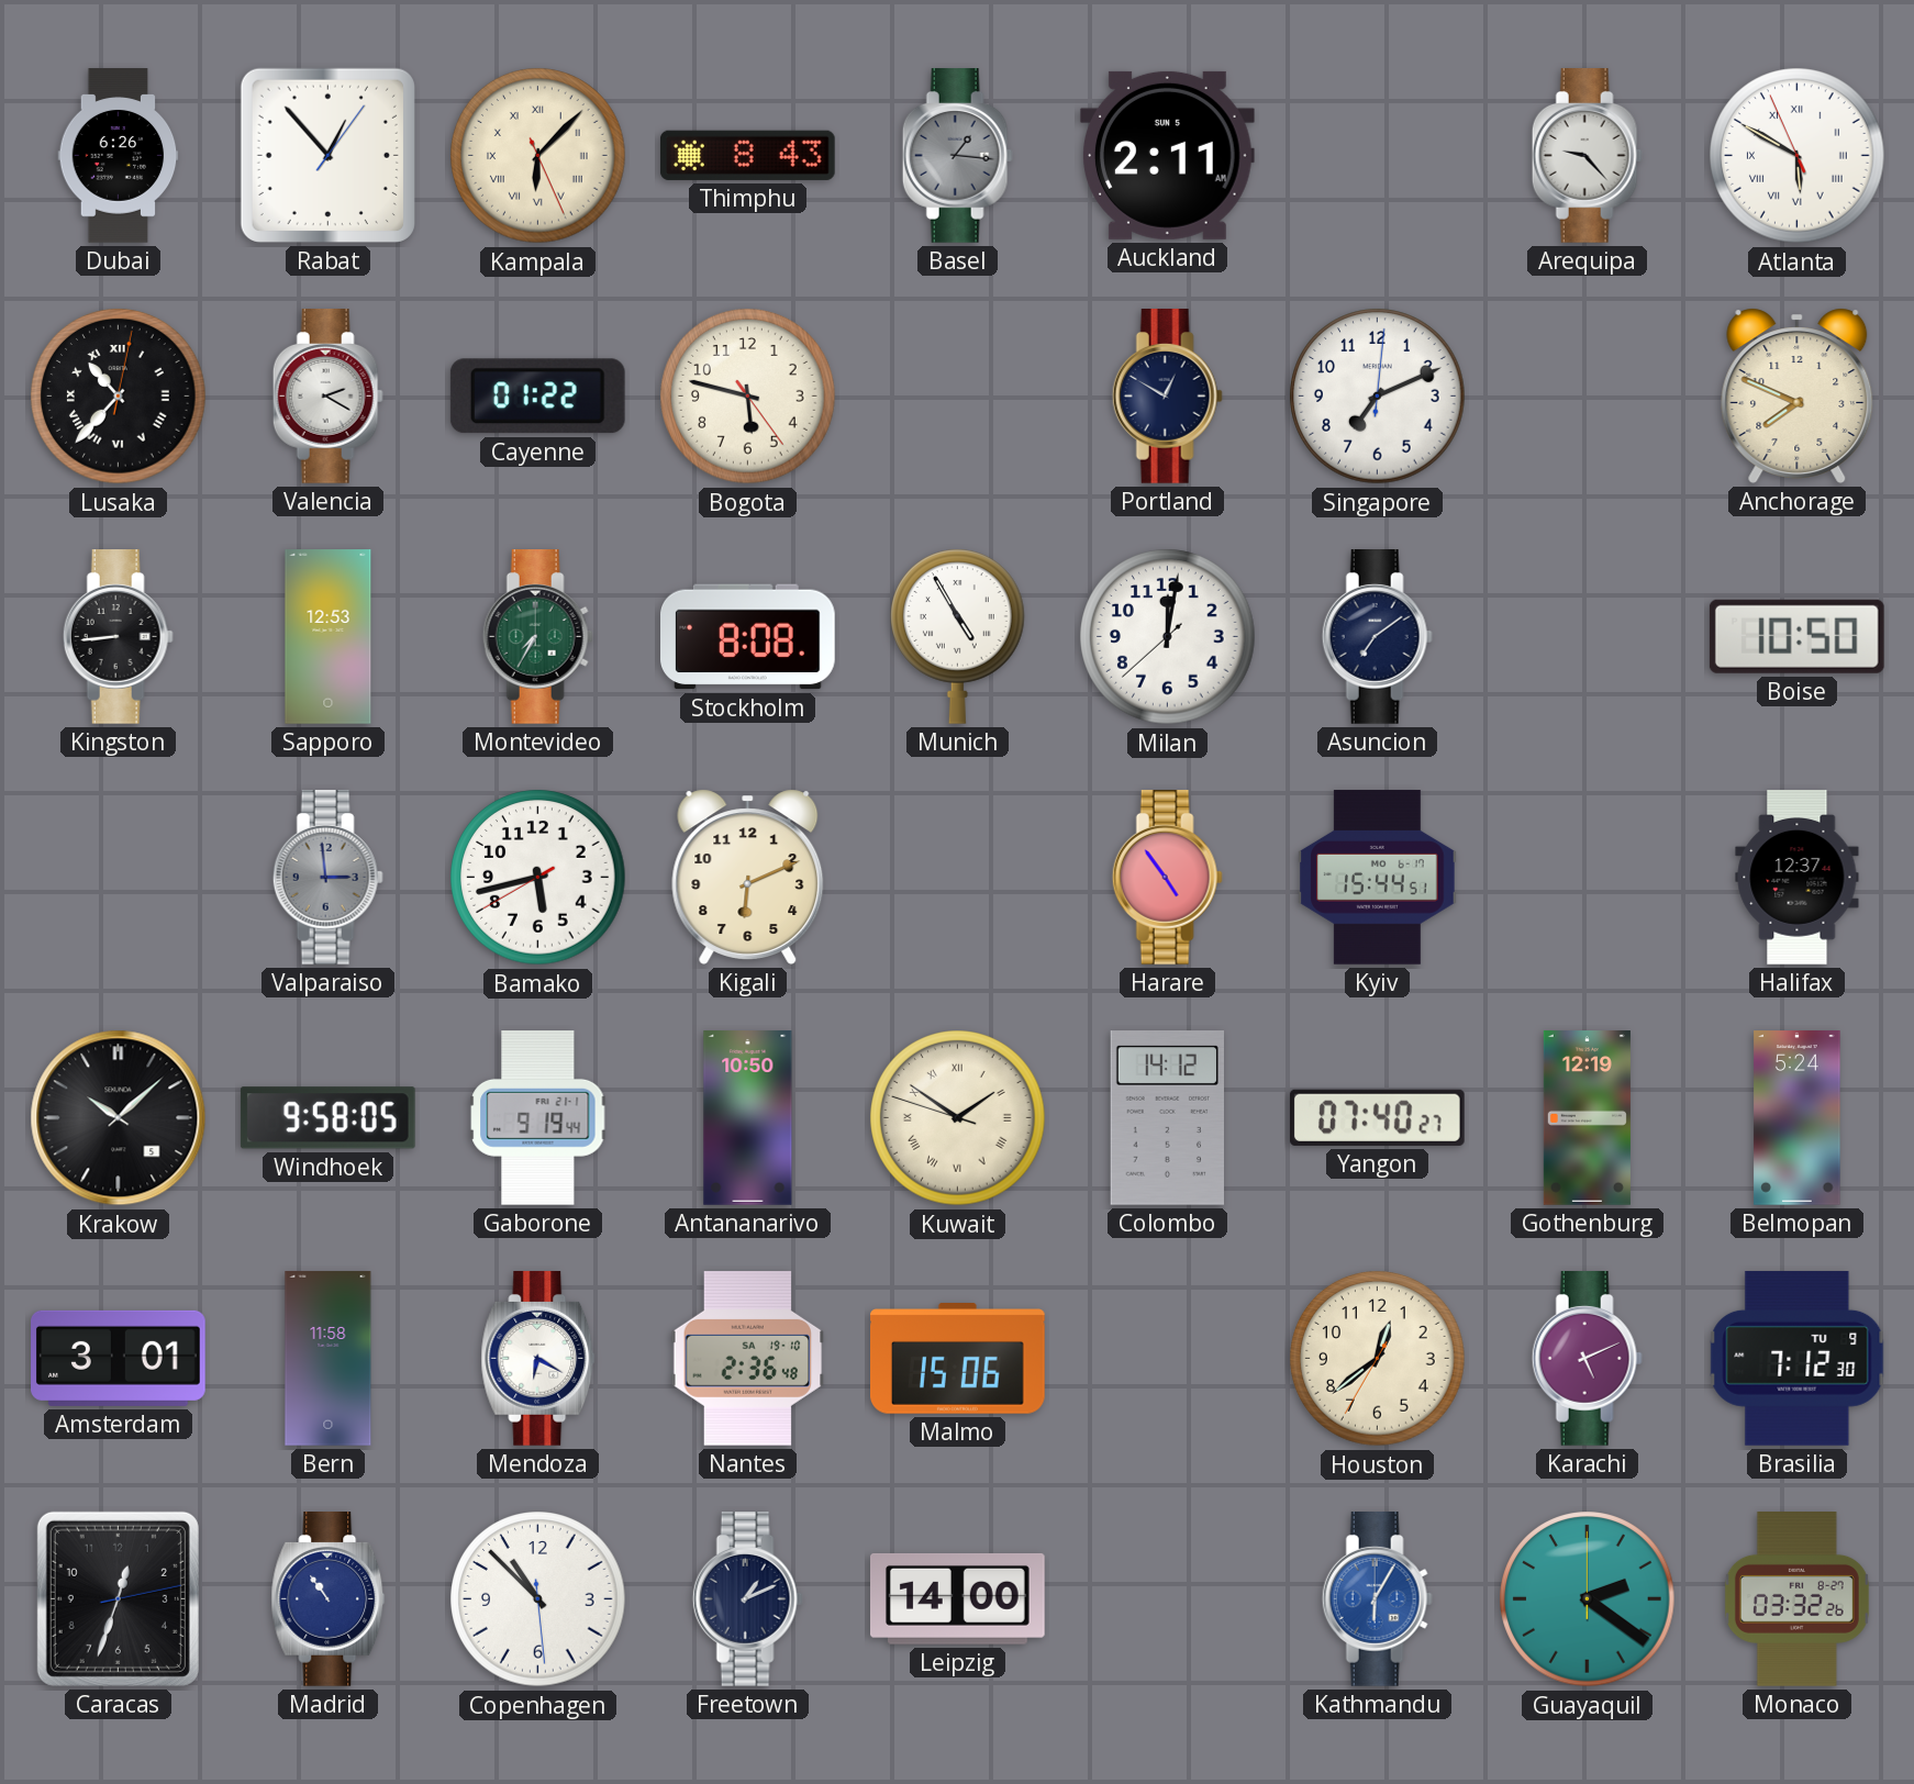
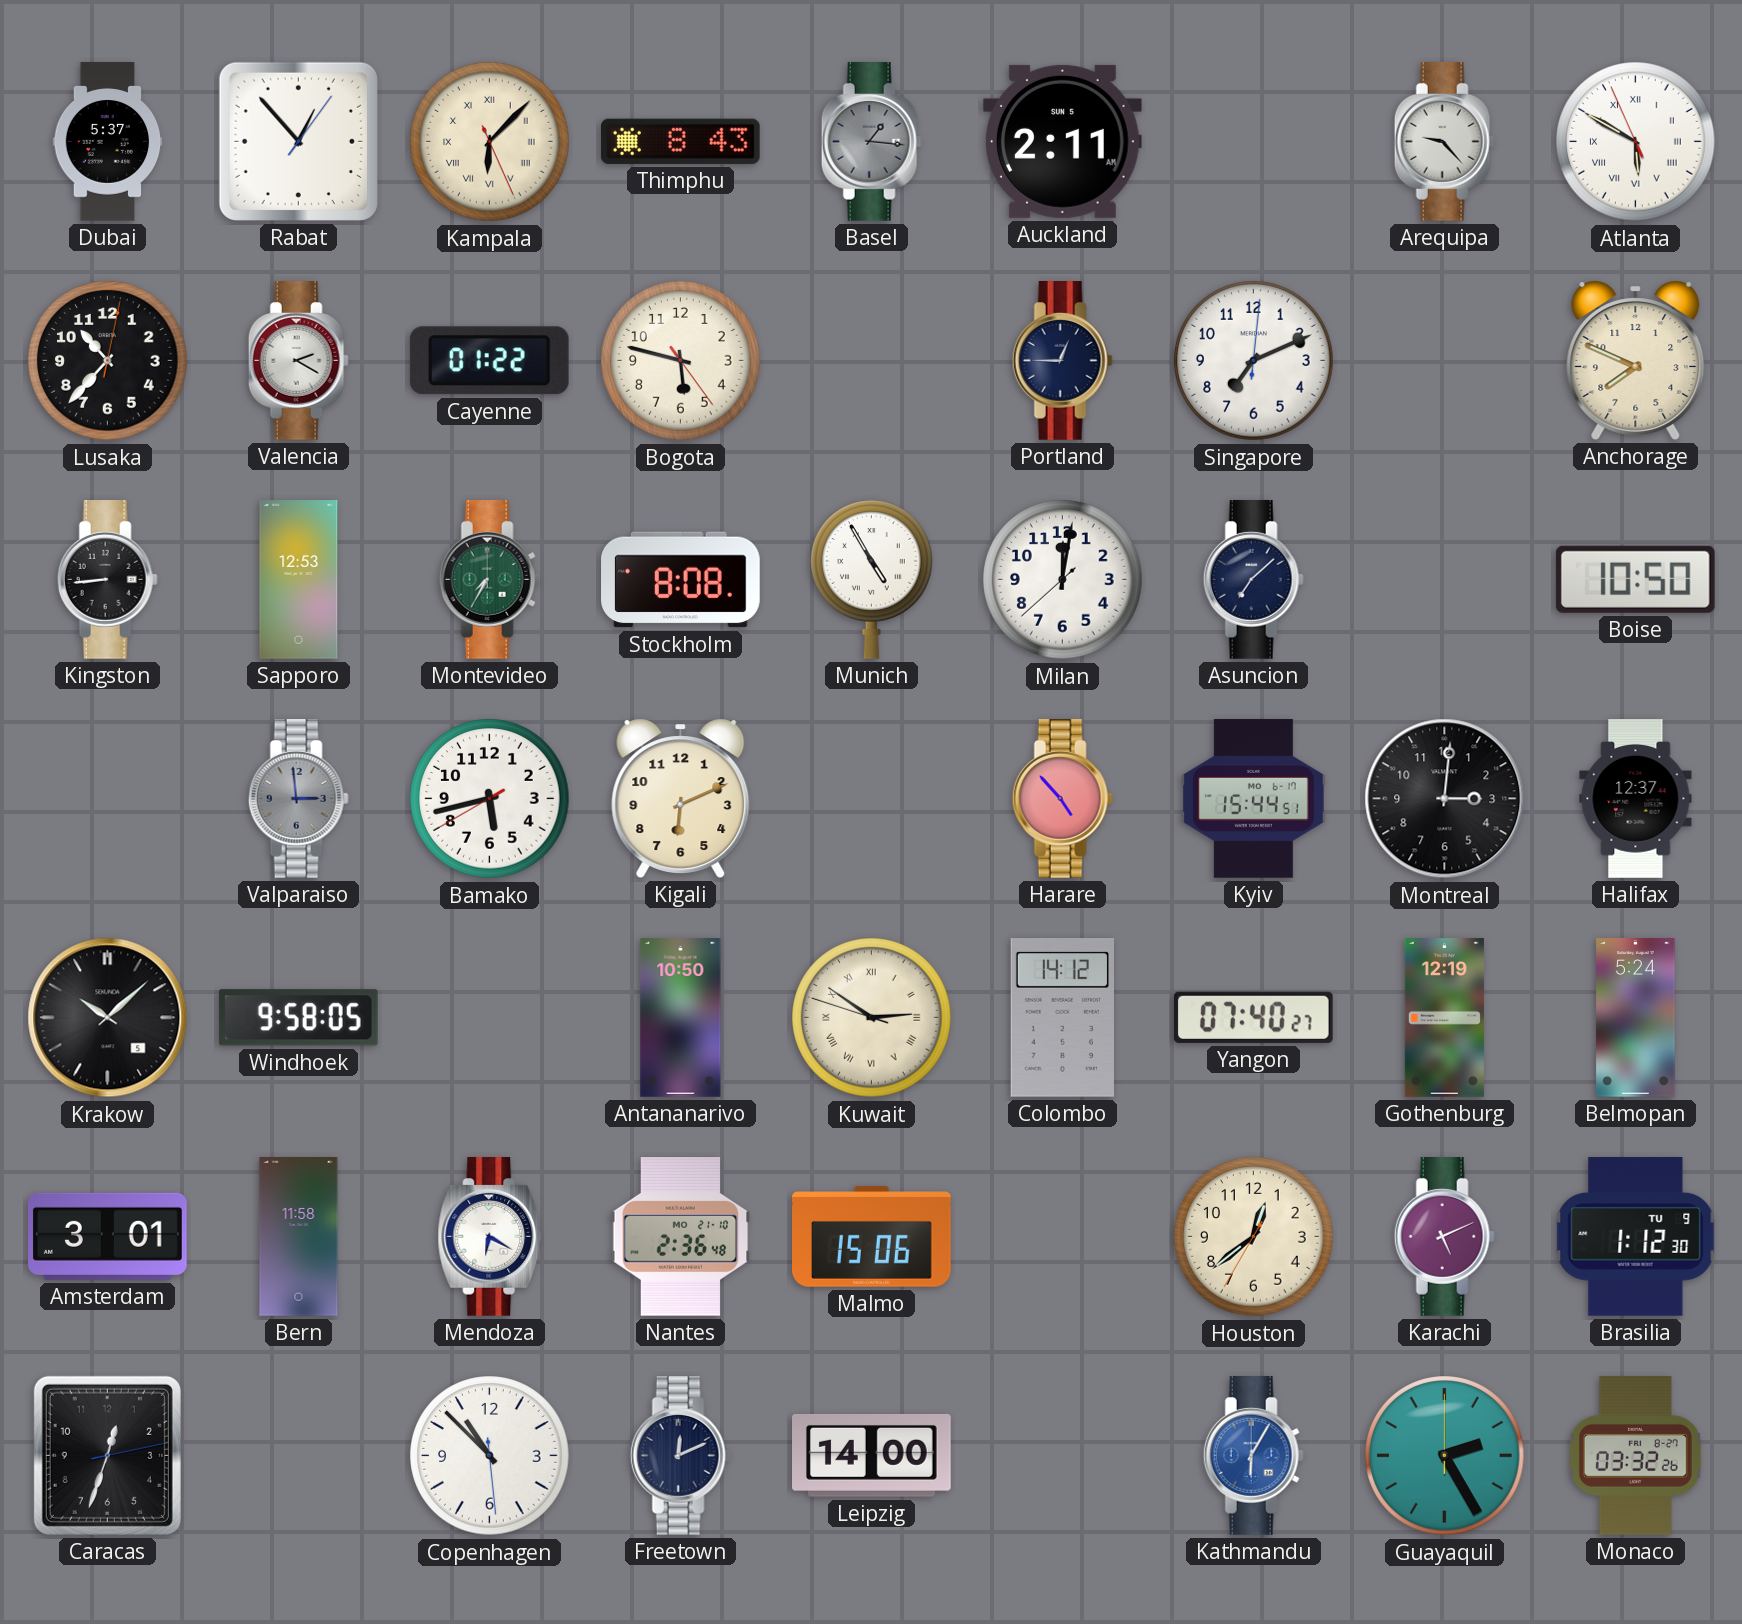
Dubai: 6:26 -> 5:37
Lusaka numerals: Roman -> Arabic
Portland: 12:50 -> 12:45
Asuncion: 7:09 -> 7:08
Harare: 4:54 -> 4:53
Montreal: none -> 3:01
Gaborone: 9:19 -> none
Kuwait: 1:50 -> 2:50
Nantes date: SA 19-10 -> MO 21-10
Brasilia: 7:12 -> 1:12
Madrid: 10:54 -> none
Freetown: 1:11 -> 12:11
Guayaquil: 2:21 -> 2:25
